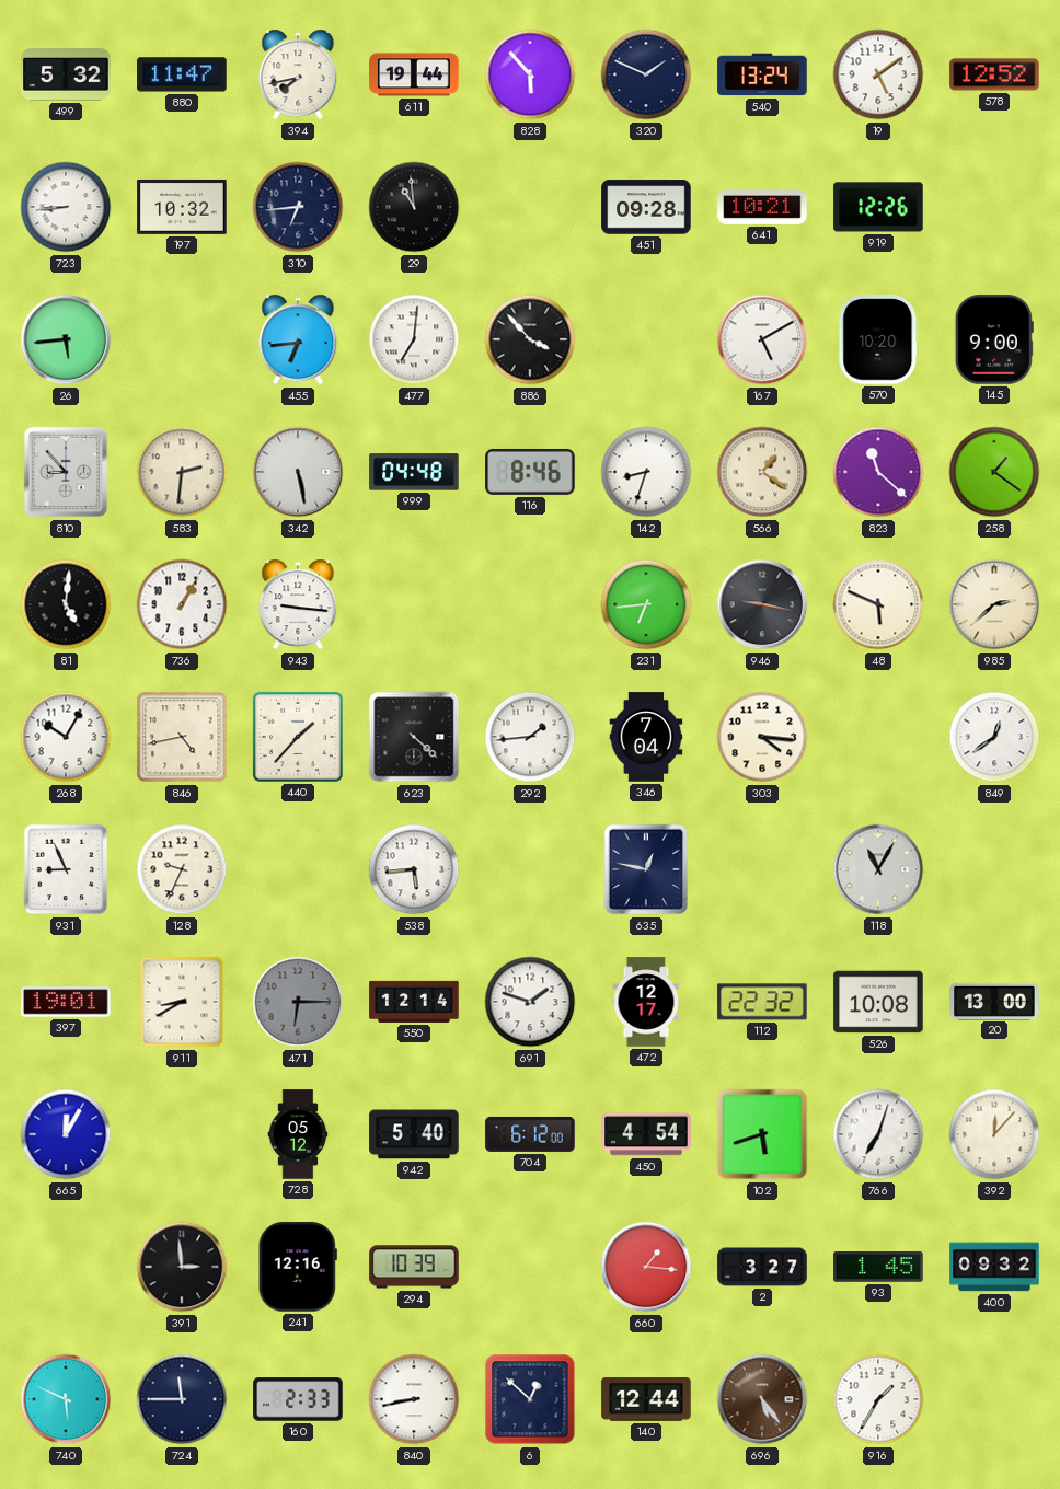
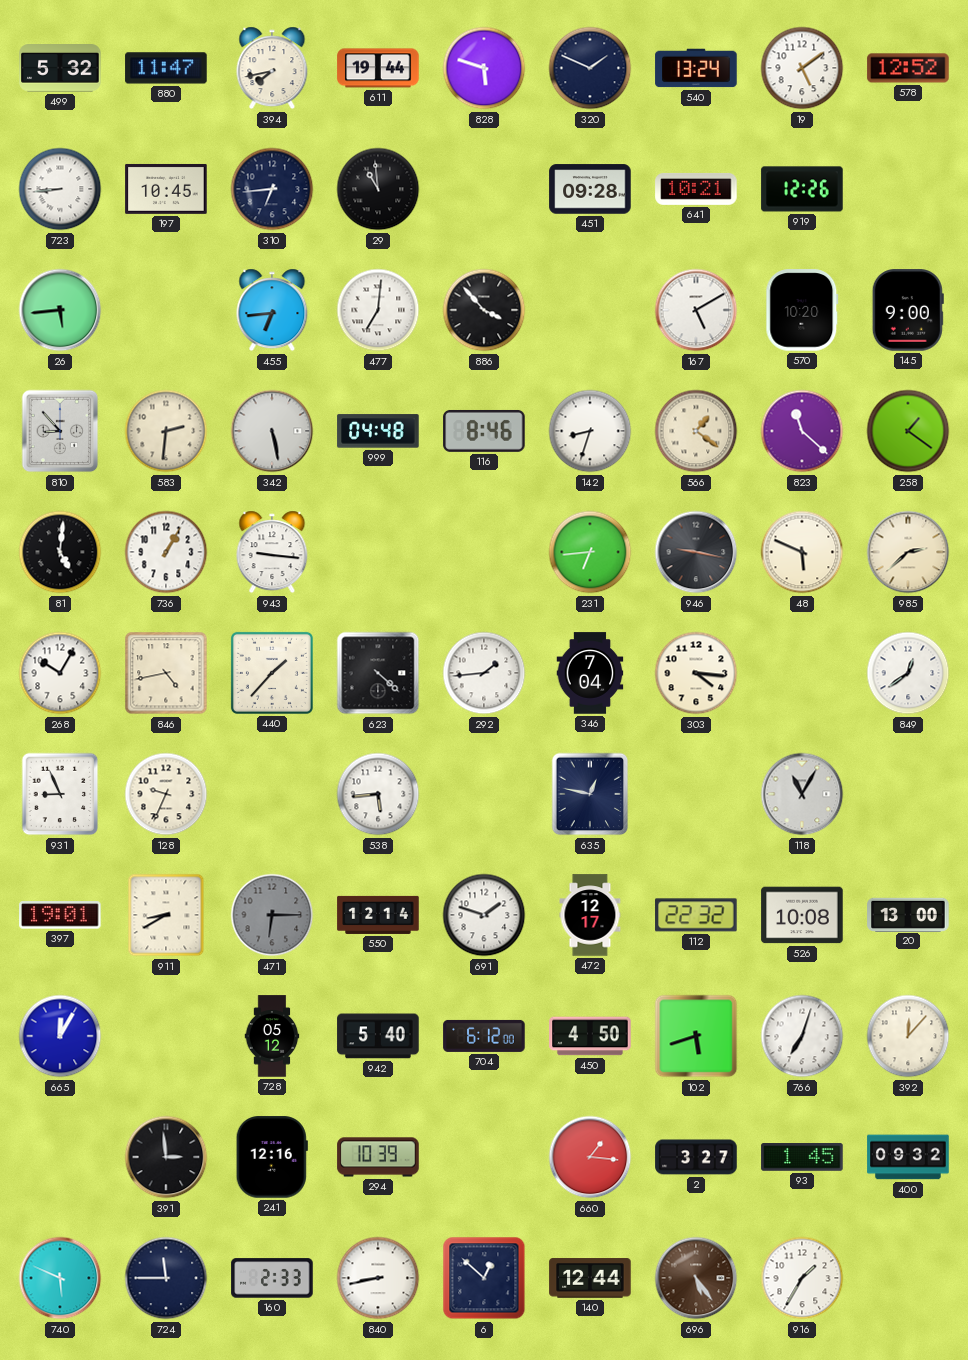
828: 5:53 -> 5:48
197: 10:32 -> 10:45
450: 4:54 -> 4:50
